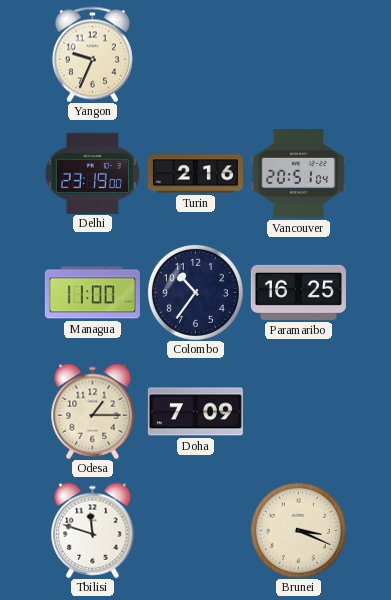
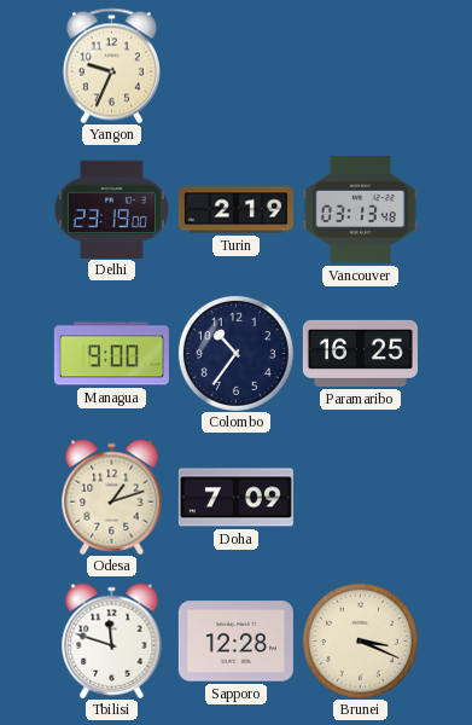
Turin: 2:16 -> 2:19
Vancouver: 20:51 -> 03:13
Managua: 11:00 -> 9:00
Odesa: 1:15 -> 1:12
Sapporo: none -> 12:28
